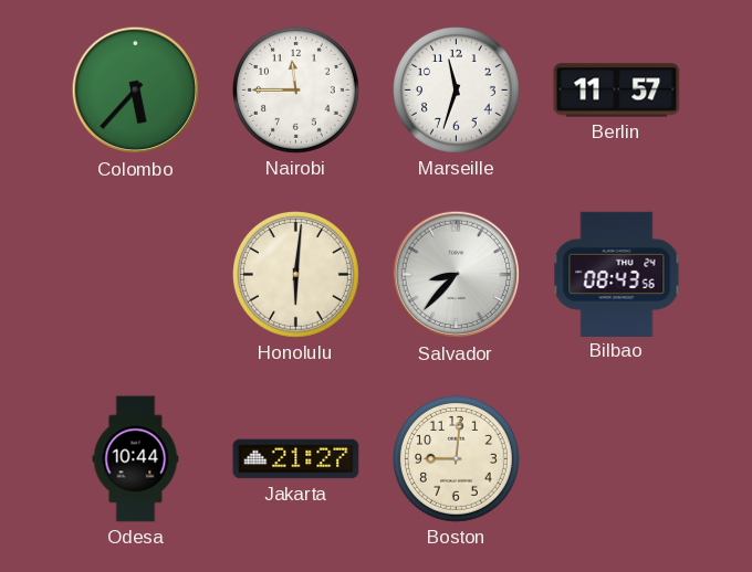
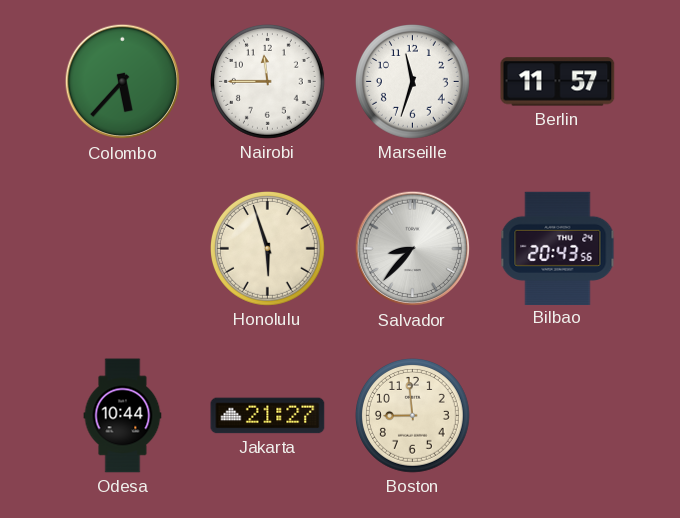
Honolulu: 6:01 -> 5:57
Bilbao: 08:43 -> 20:43
Boston: 9:01 -> 8:59
